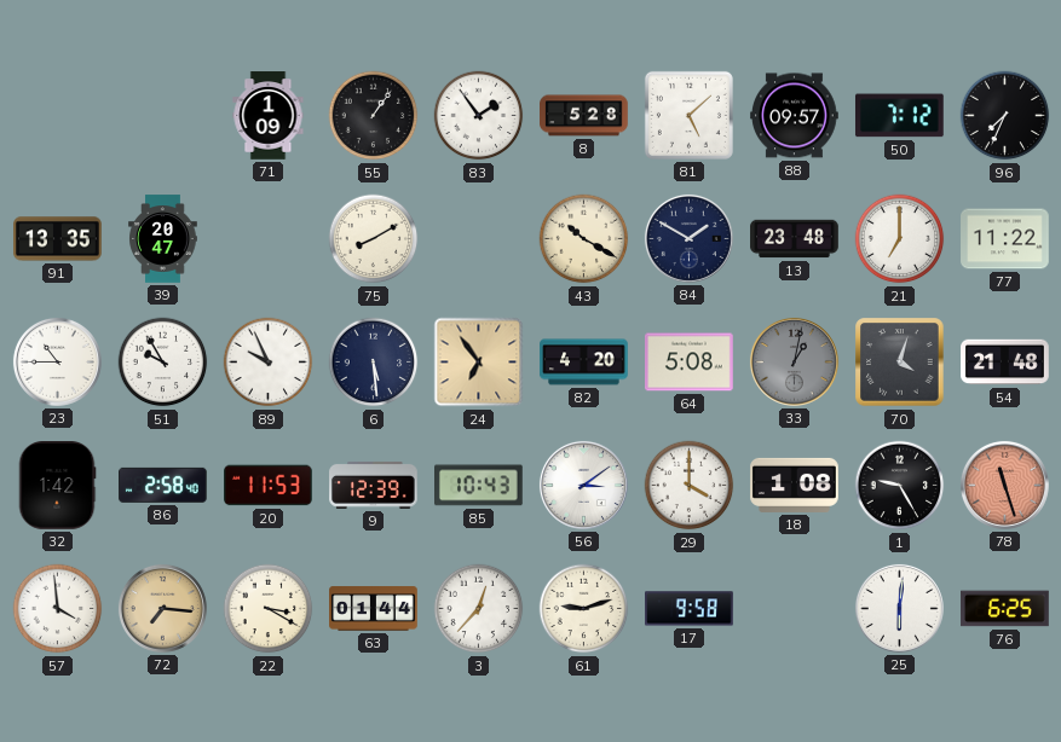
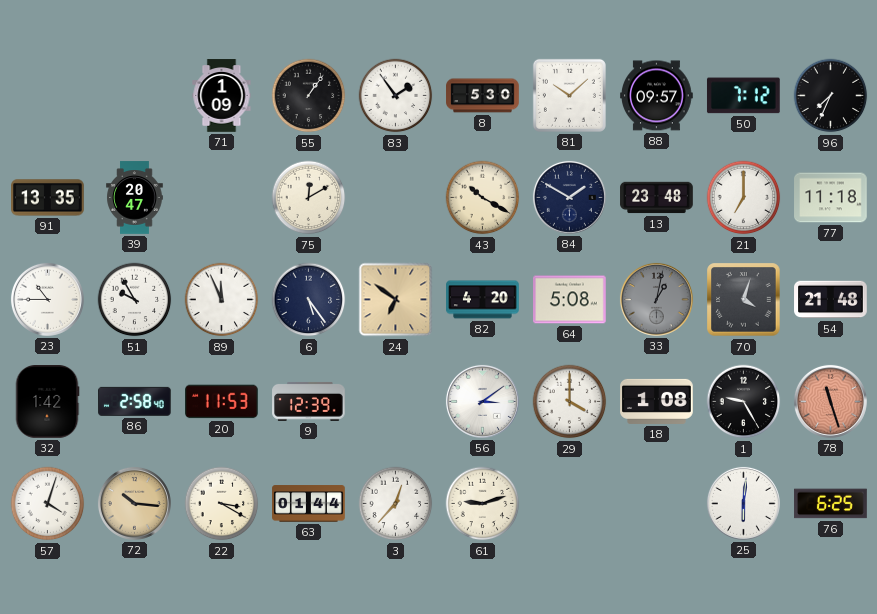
8: 5:28 -> 5:30
81: 5:08 -> 10:08
75: 8:10 -> 12:10
77: 11:22 -> 11:18
89: 9:56 -> 11:56
6: 5:29 -> 5:24
24: 6:54 -> 6:51
85: 10:43 -> none
57: 3:59 -> 4:03
72: 7:16 -> 10:16
17: 9:58 -> none
